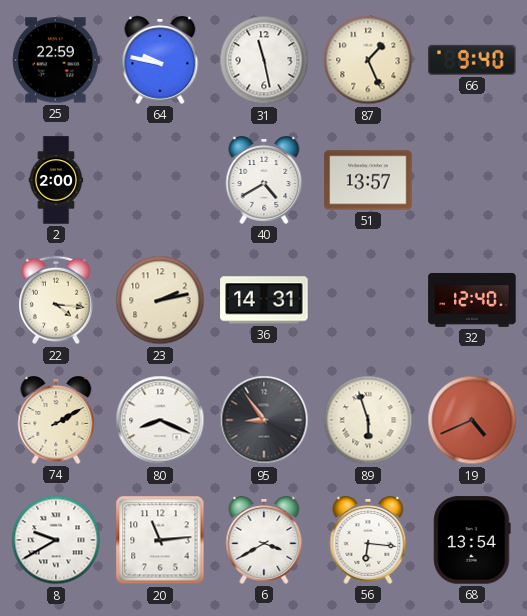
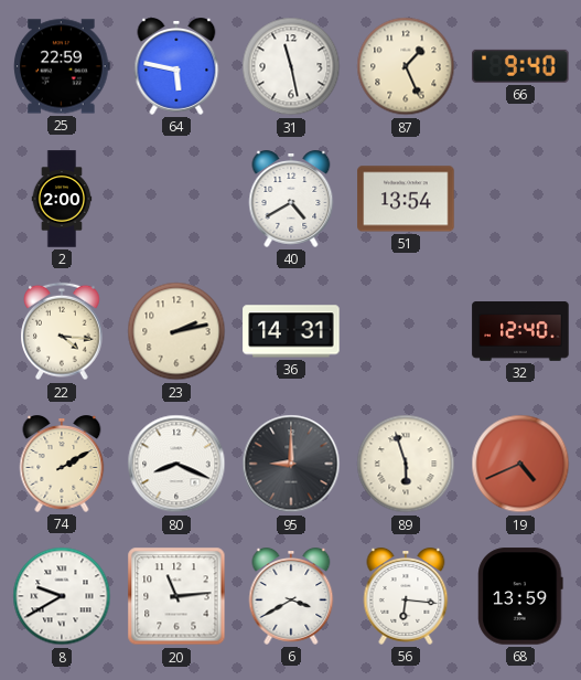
64: 9:47 -> 5:47
51: 13:57 -> 13:54
95: 8:54 -> 9:00
68: 13:54 -> 13:59
